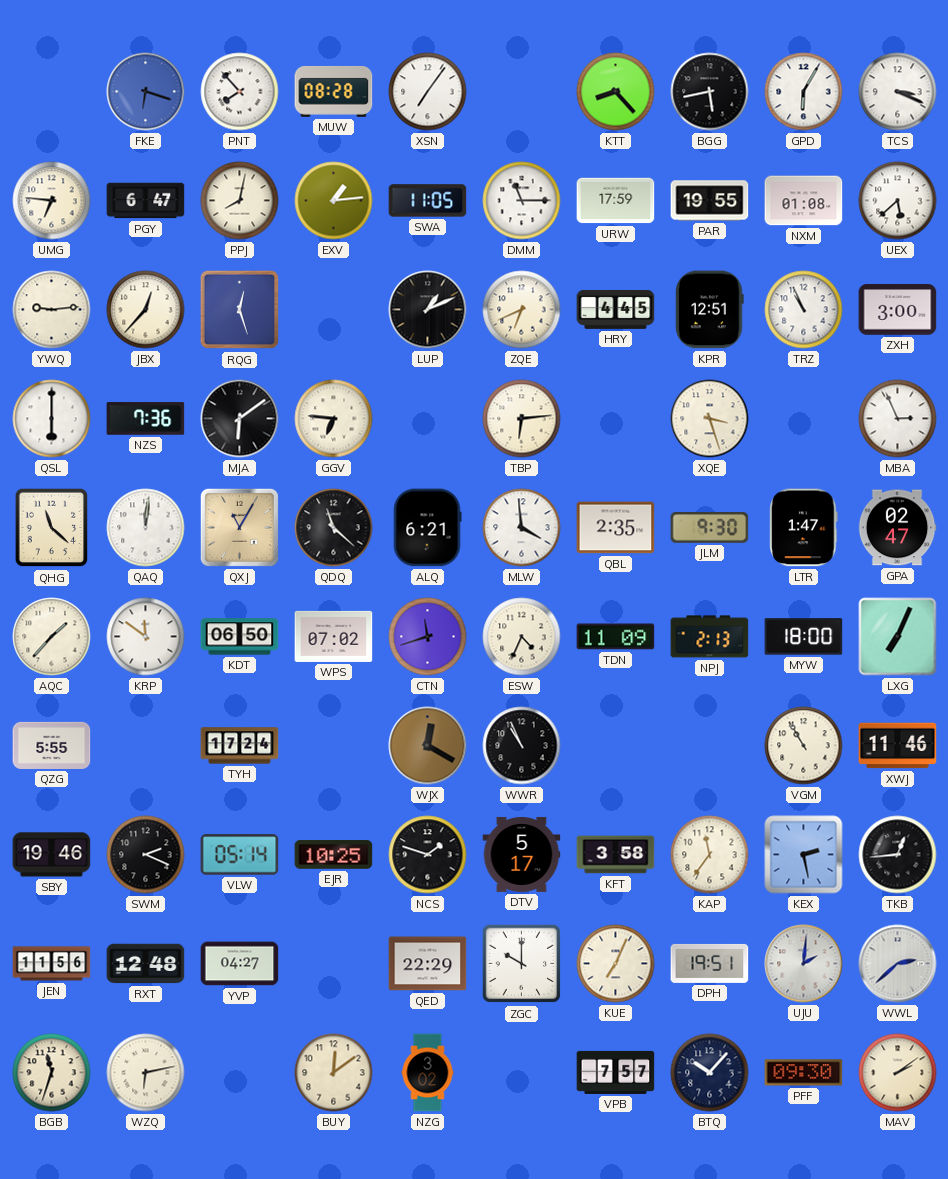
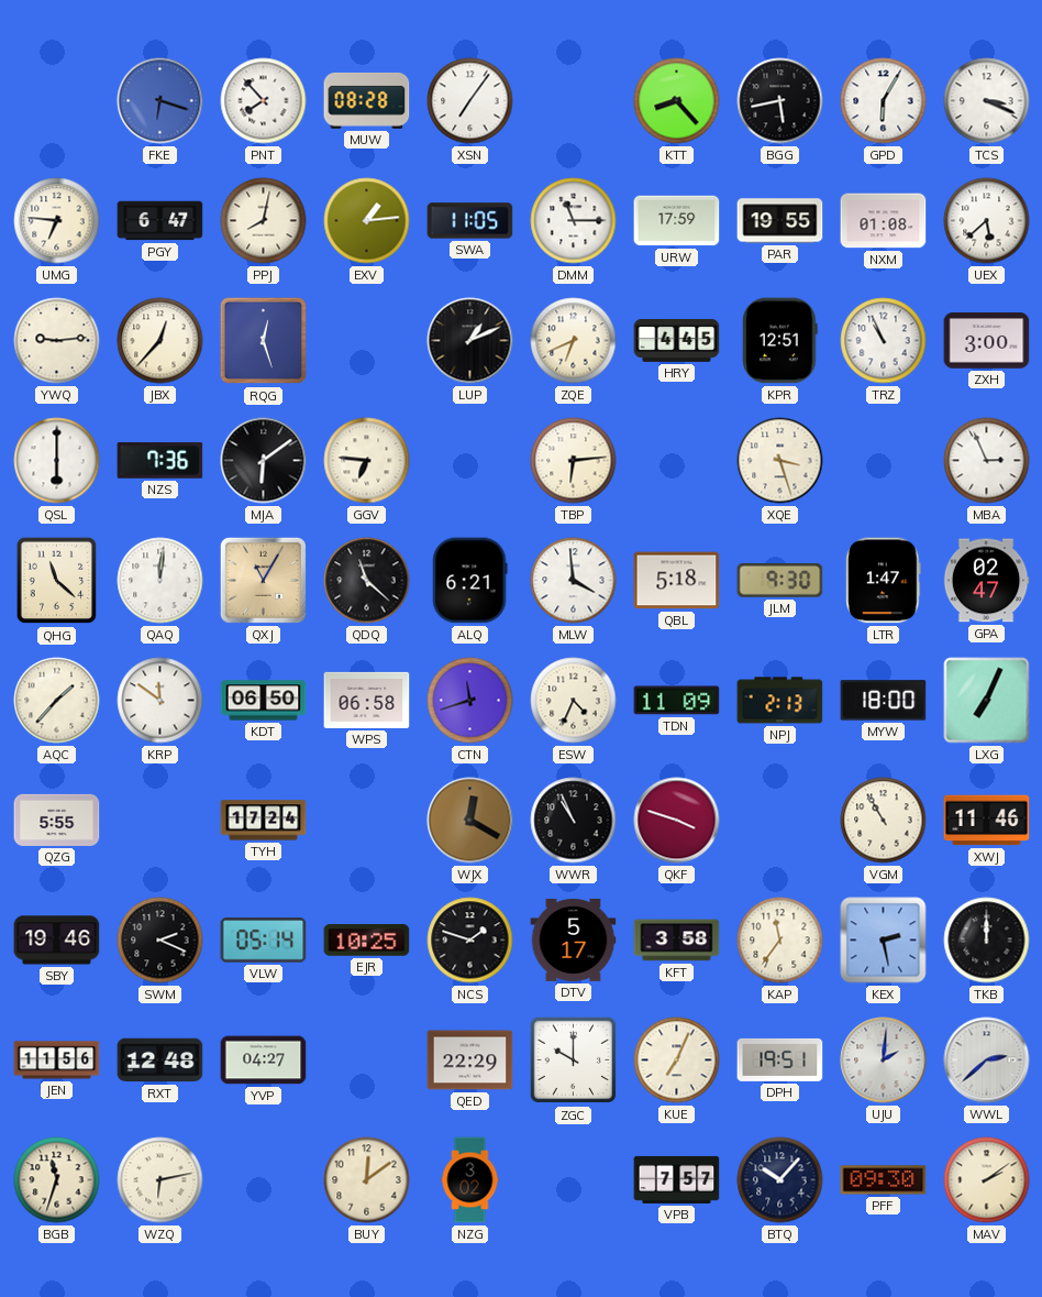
QBL: 2:35 -> 5:18
WPS: 07:02 -> 06:58
QKF: none -> 3:48
TKB: 12:44 -> 12:00
